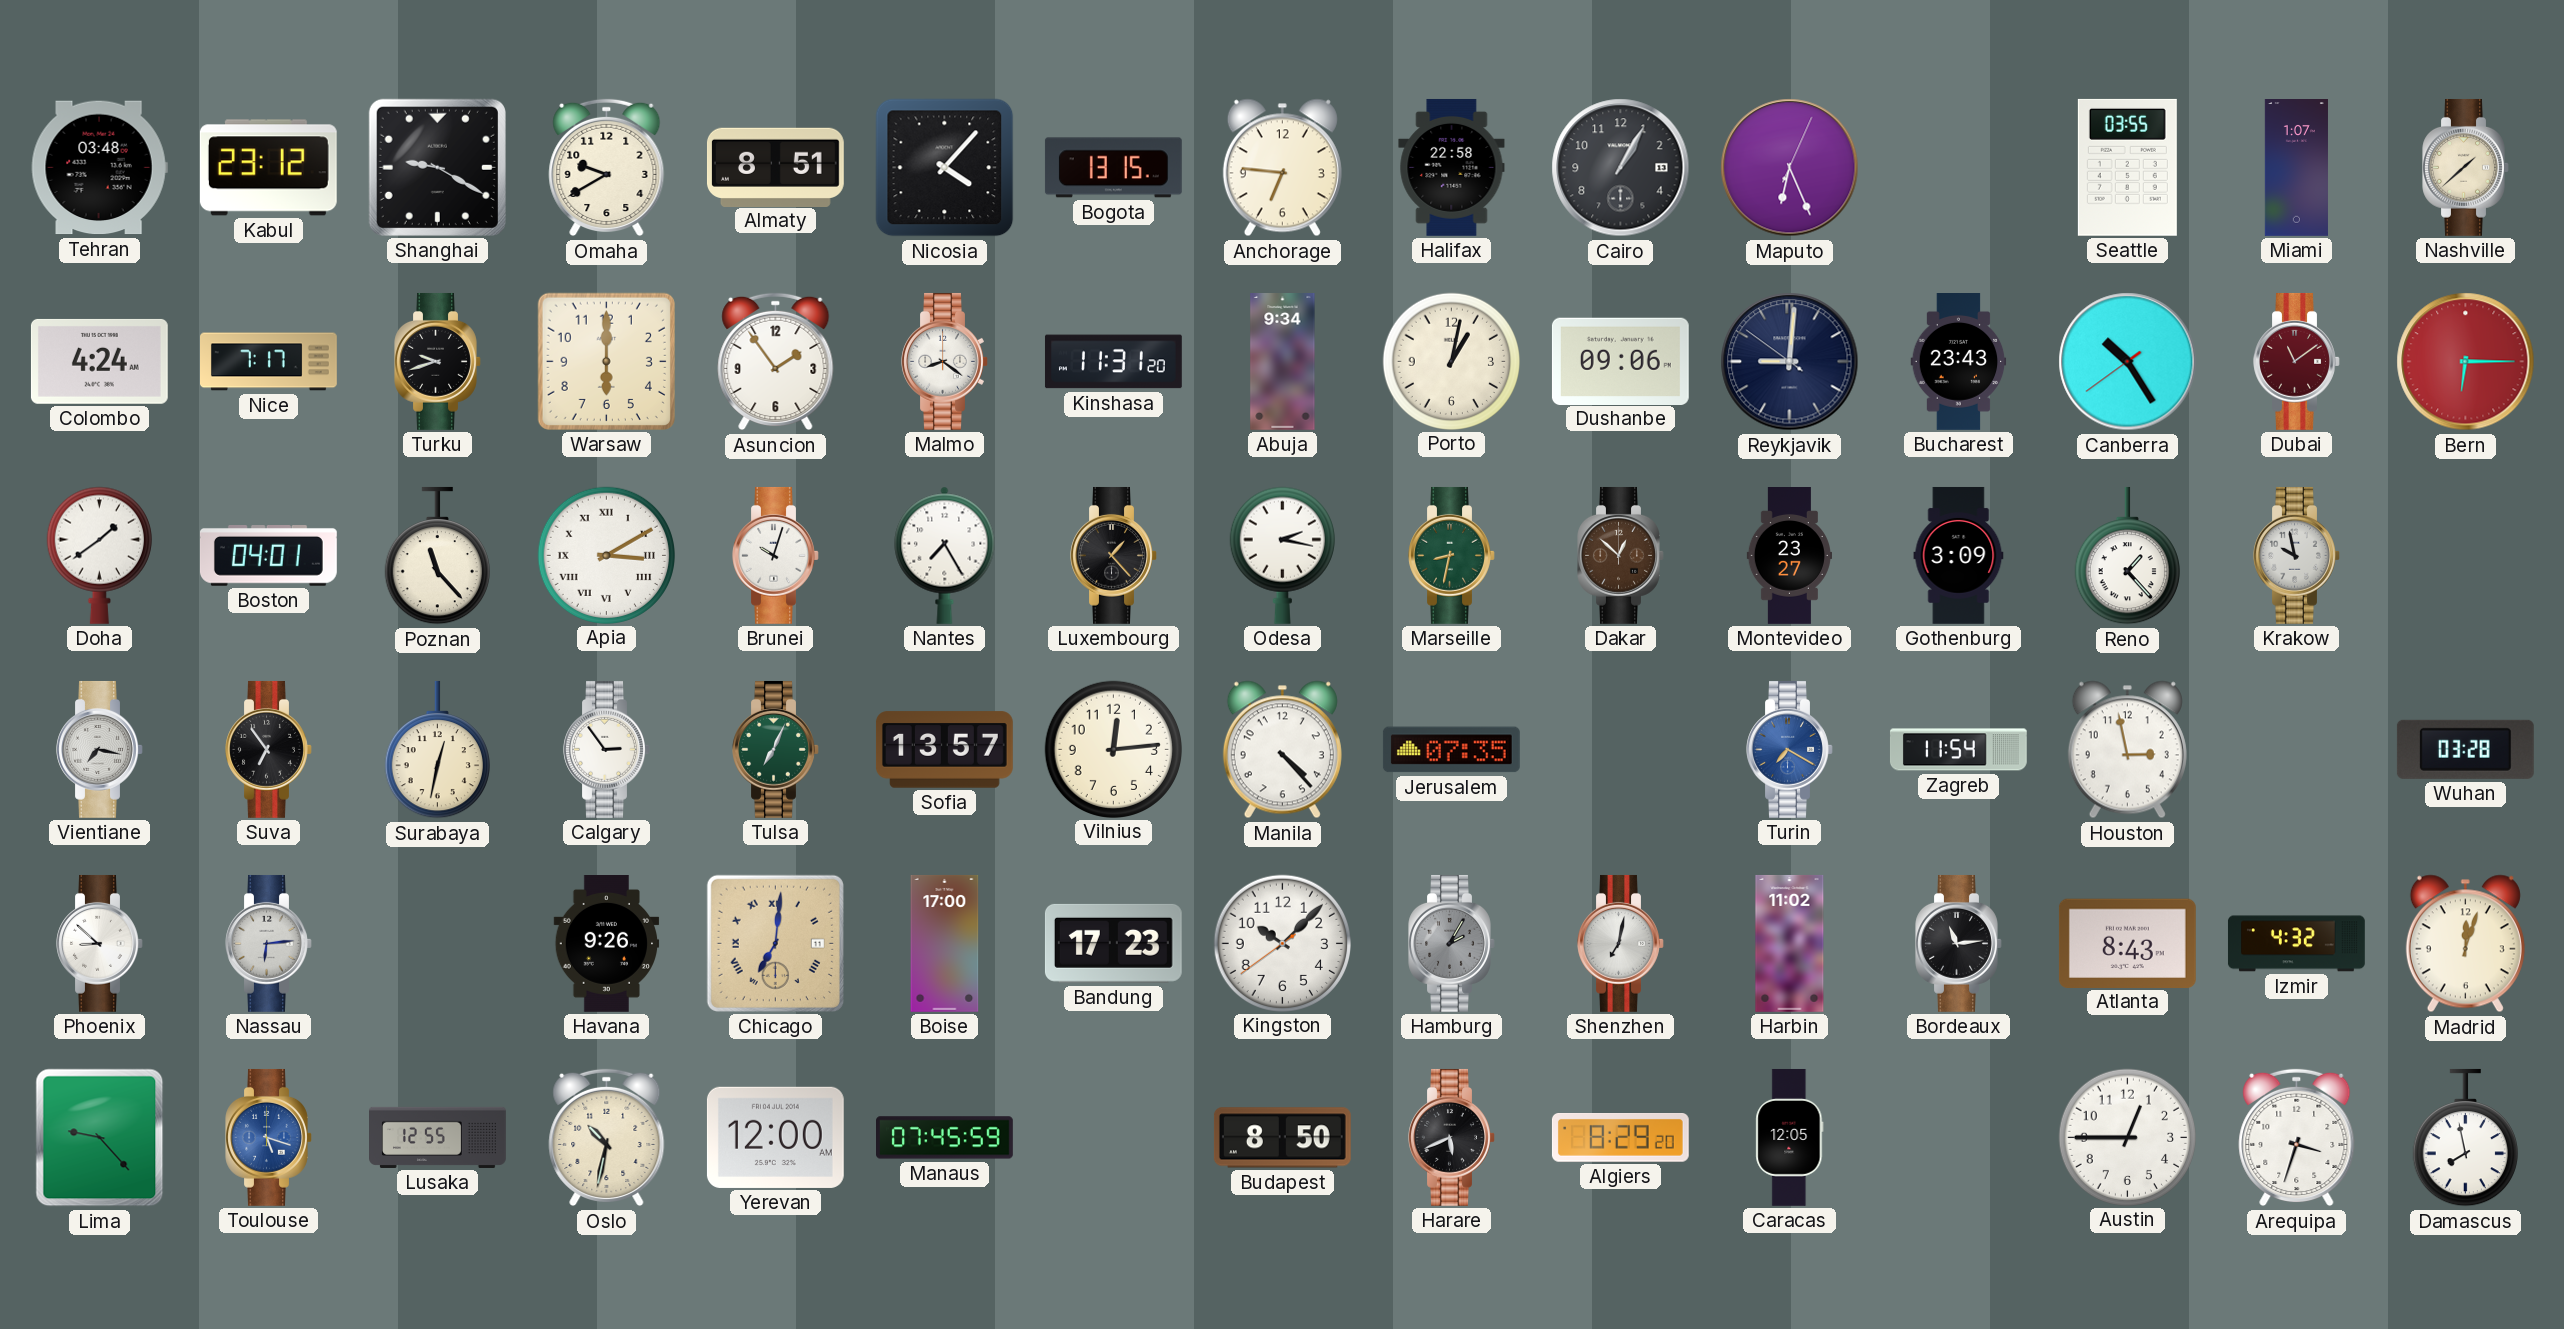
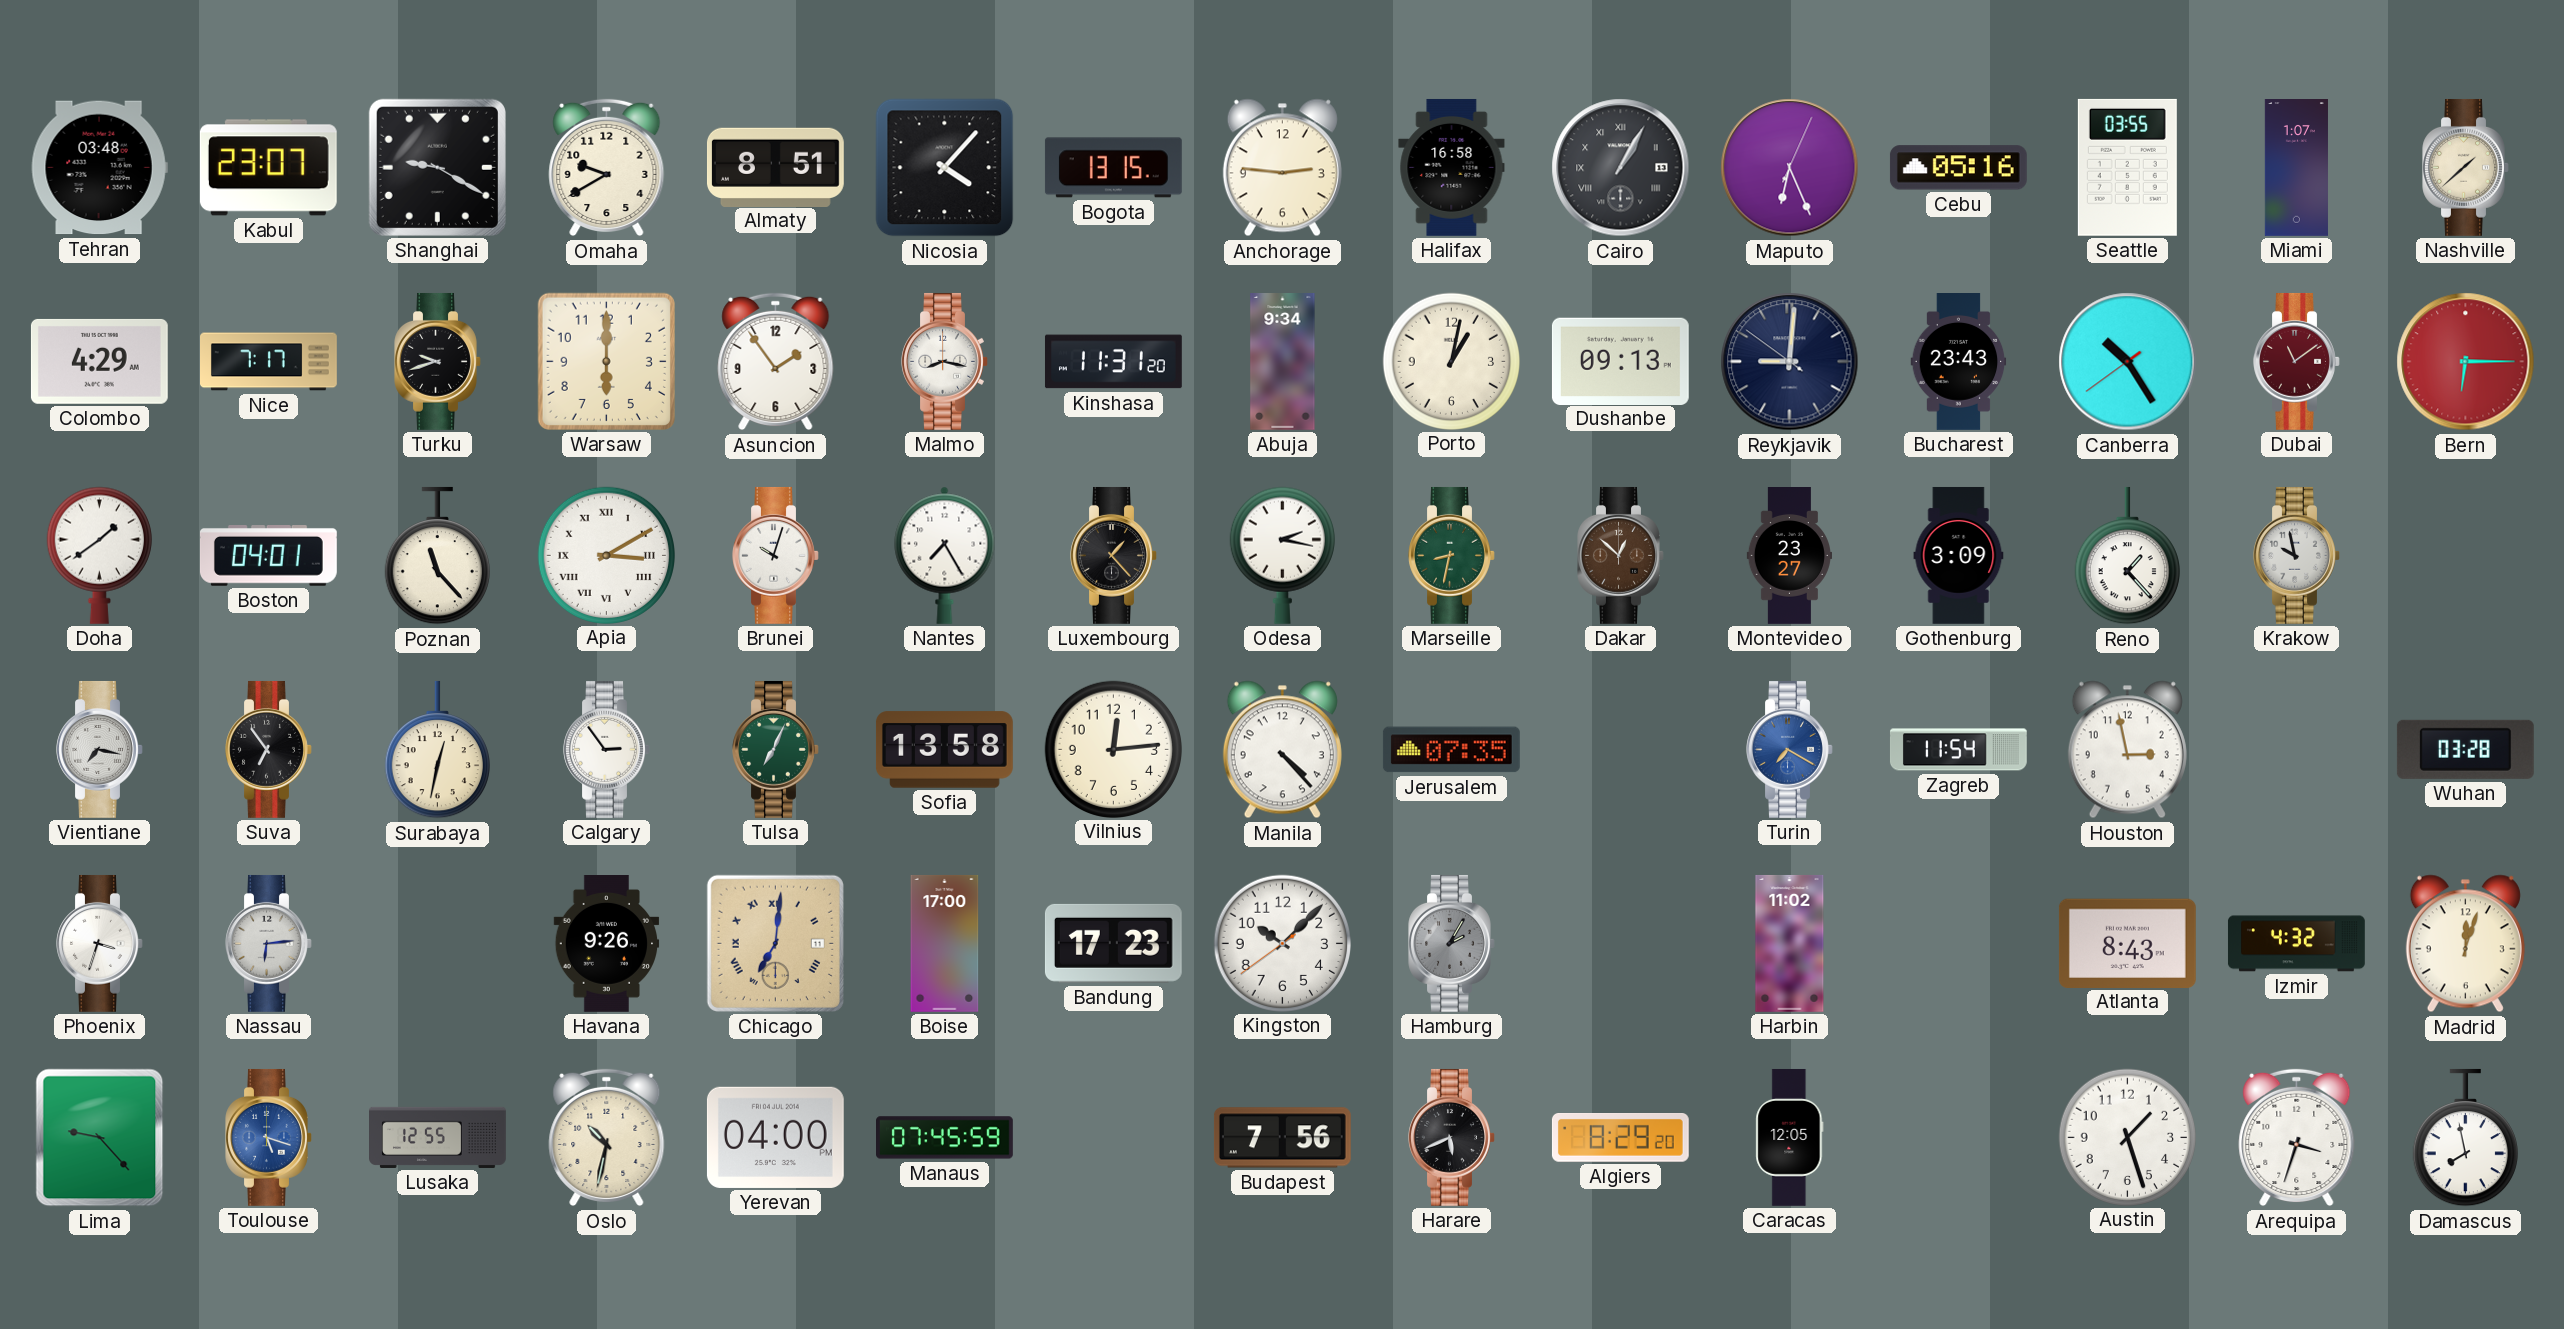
Kabul: 23:12 -> 23:07
Anchorage: 6:46 -> 2:46
Halifax: 22:58 -> 16:58
Cairo numerals: Arabic -> Roman
Cebu: none -> 05:16
Colombo: 4:24 -> 4:29
Malmo: 8:21 -> 8:17
Dushanbe: 09:06 -> 09:13
Sofia: 13:57 -> 13:58
Phoenix: 8:52 -> 3:33
Shenzhen: 7:02 -> none
Bordeaux: 11:14 -> none
Yerevan: 12:00 -> 04:00
Budapest: 8:50 -> 7:56
Austin: 12:45 -> 1:27
